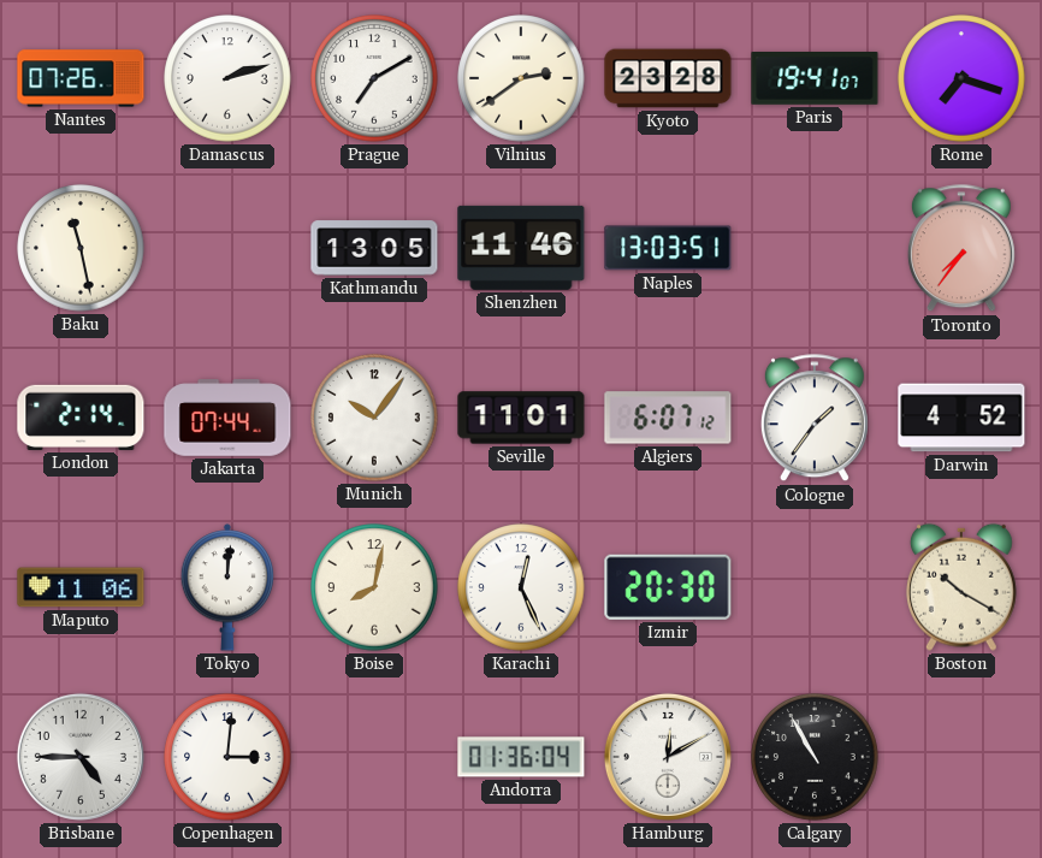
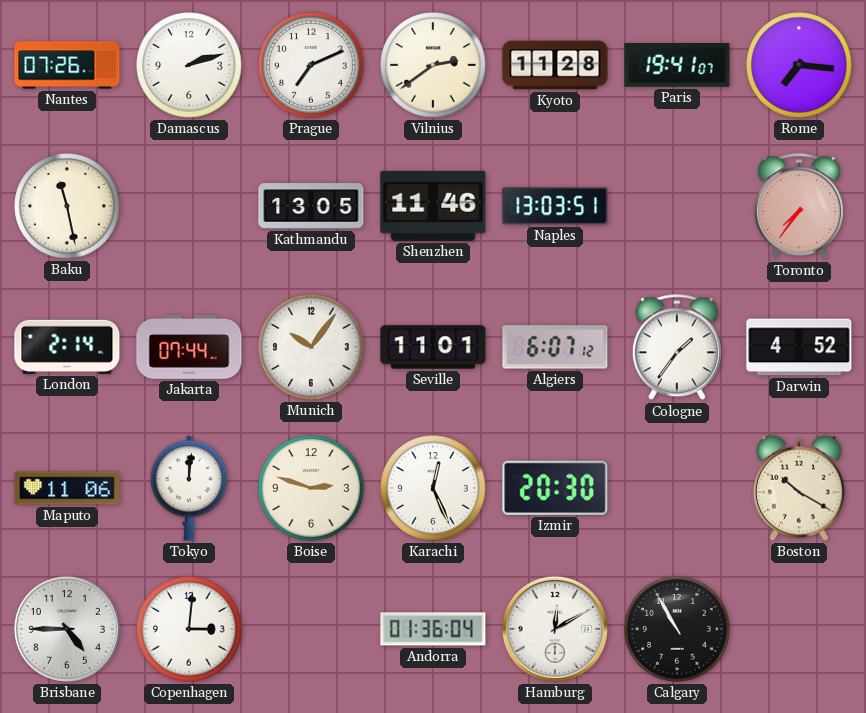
Prague: 7:10 -> 7:11
Kyoto: 23:28 -> 11:28
Rome: 7:18 -> 7:16
Boise: 8:02 -> 2:48
